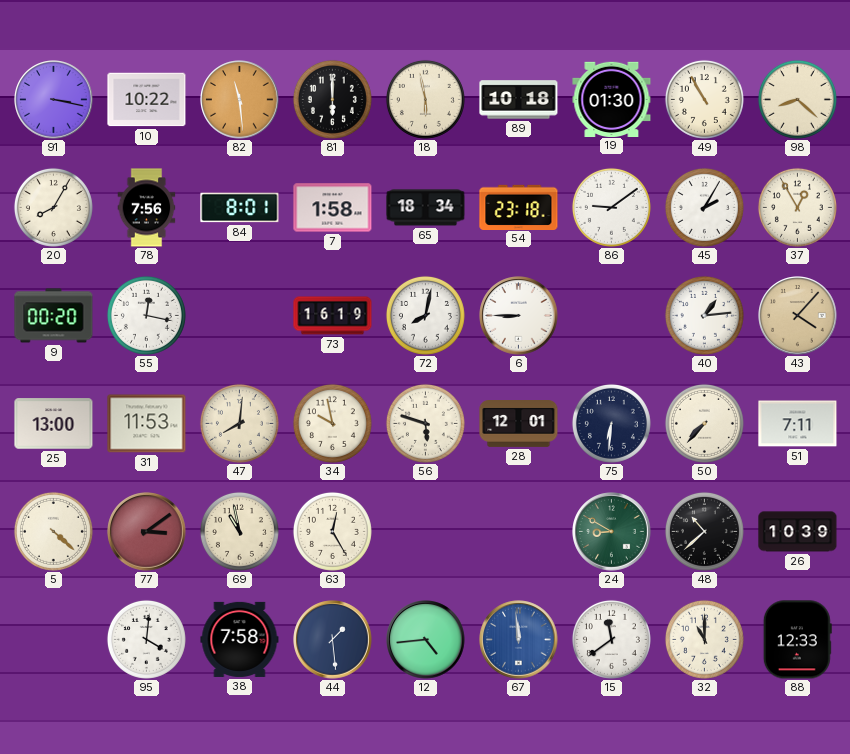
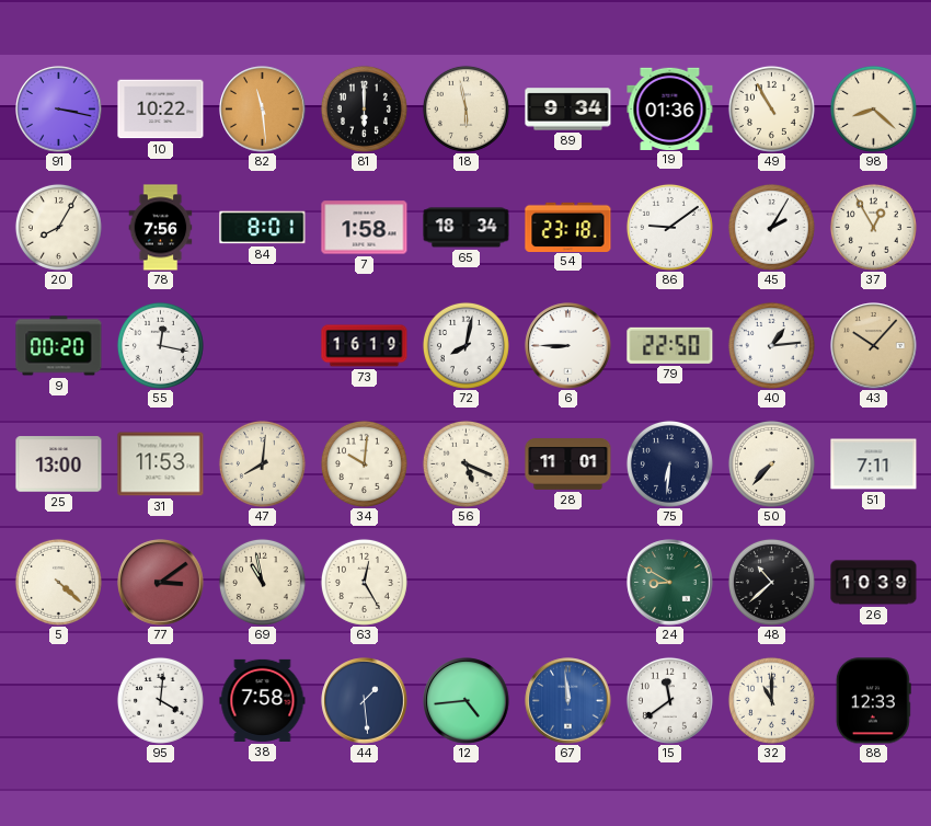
89: 10:18 -> 9:34
19: 01:30 -> 01:36
79: none -> 22:50
43: 4:07 -> 10:07
34: 9:58 -> 10:01
56: 5:48 -> 5:19
28: 12:01 -> 11:01
